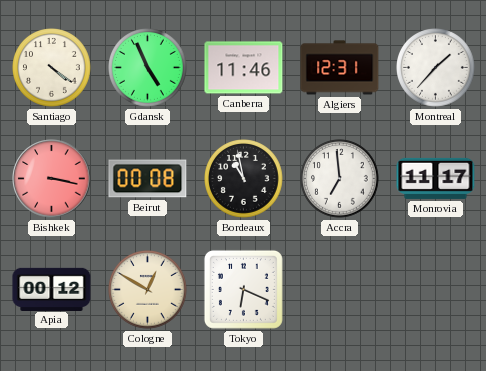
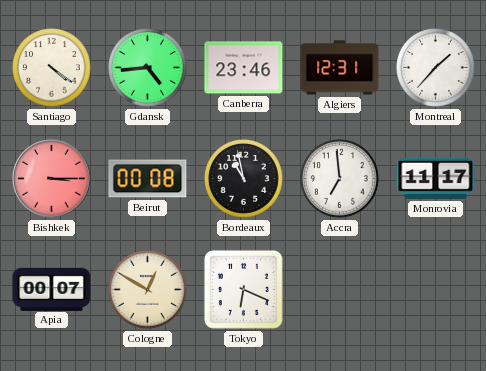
Gdansk: 4:56 -> 4:44
Canberra: 11:46 -> 23:46
Bishkek: 3:17 -> 3:15
Apia: 00:12 -> 00:07
